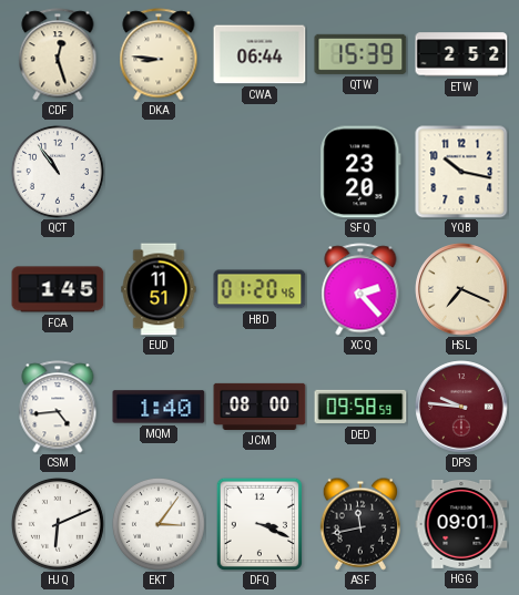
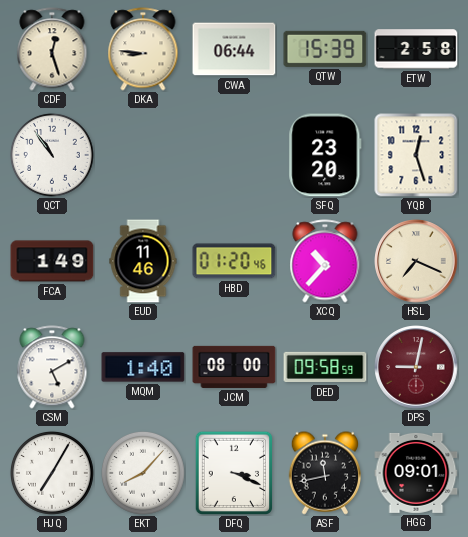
ETW: 2:52 -> 2:58
YQB: 10:17 -> 12:27
FCA: 1:45 -> 1:49
EUD: 11:51 -> 11:46
XCQ: 2:23 -> 10:37
CSM: 4:44 -> 5:10
DPS: 9:46 -> 9:02
HJQ: 6:11 -> 7:05
EKT: 3:06 -> 8:07
